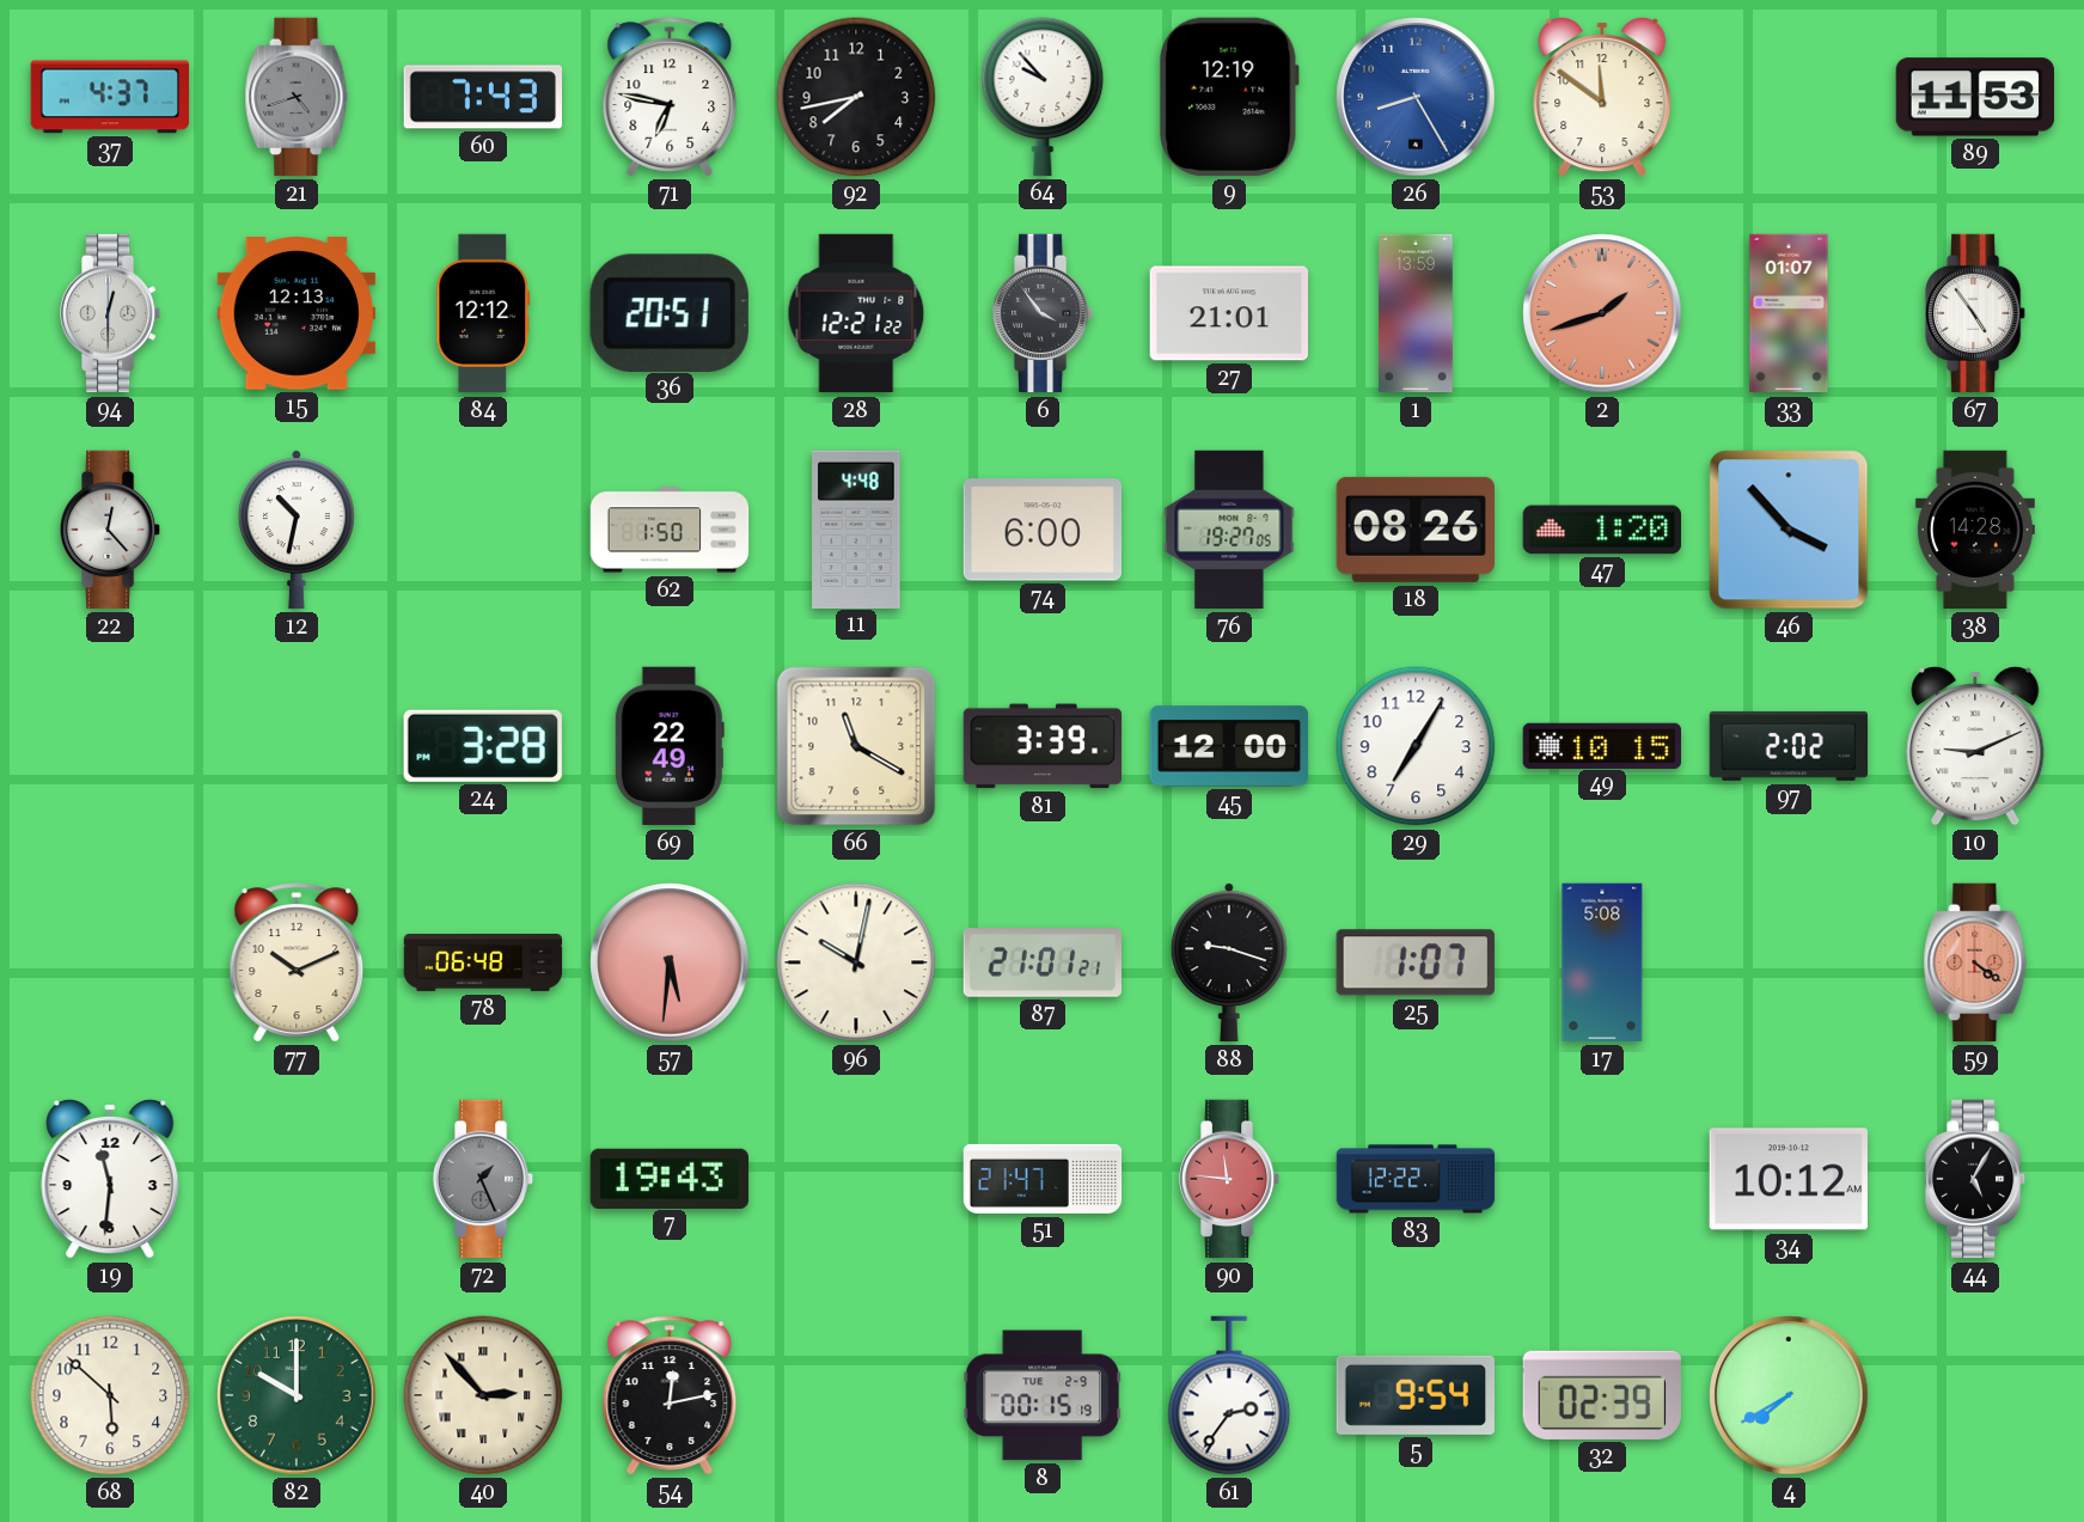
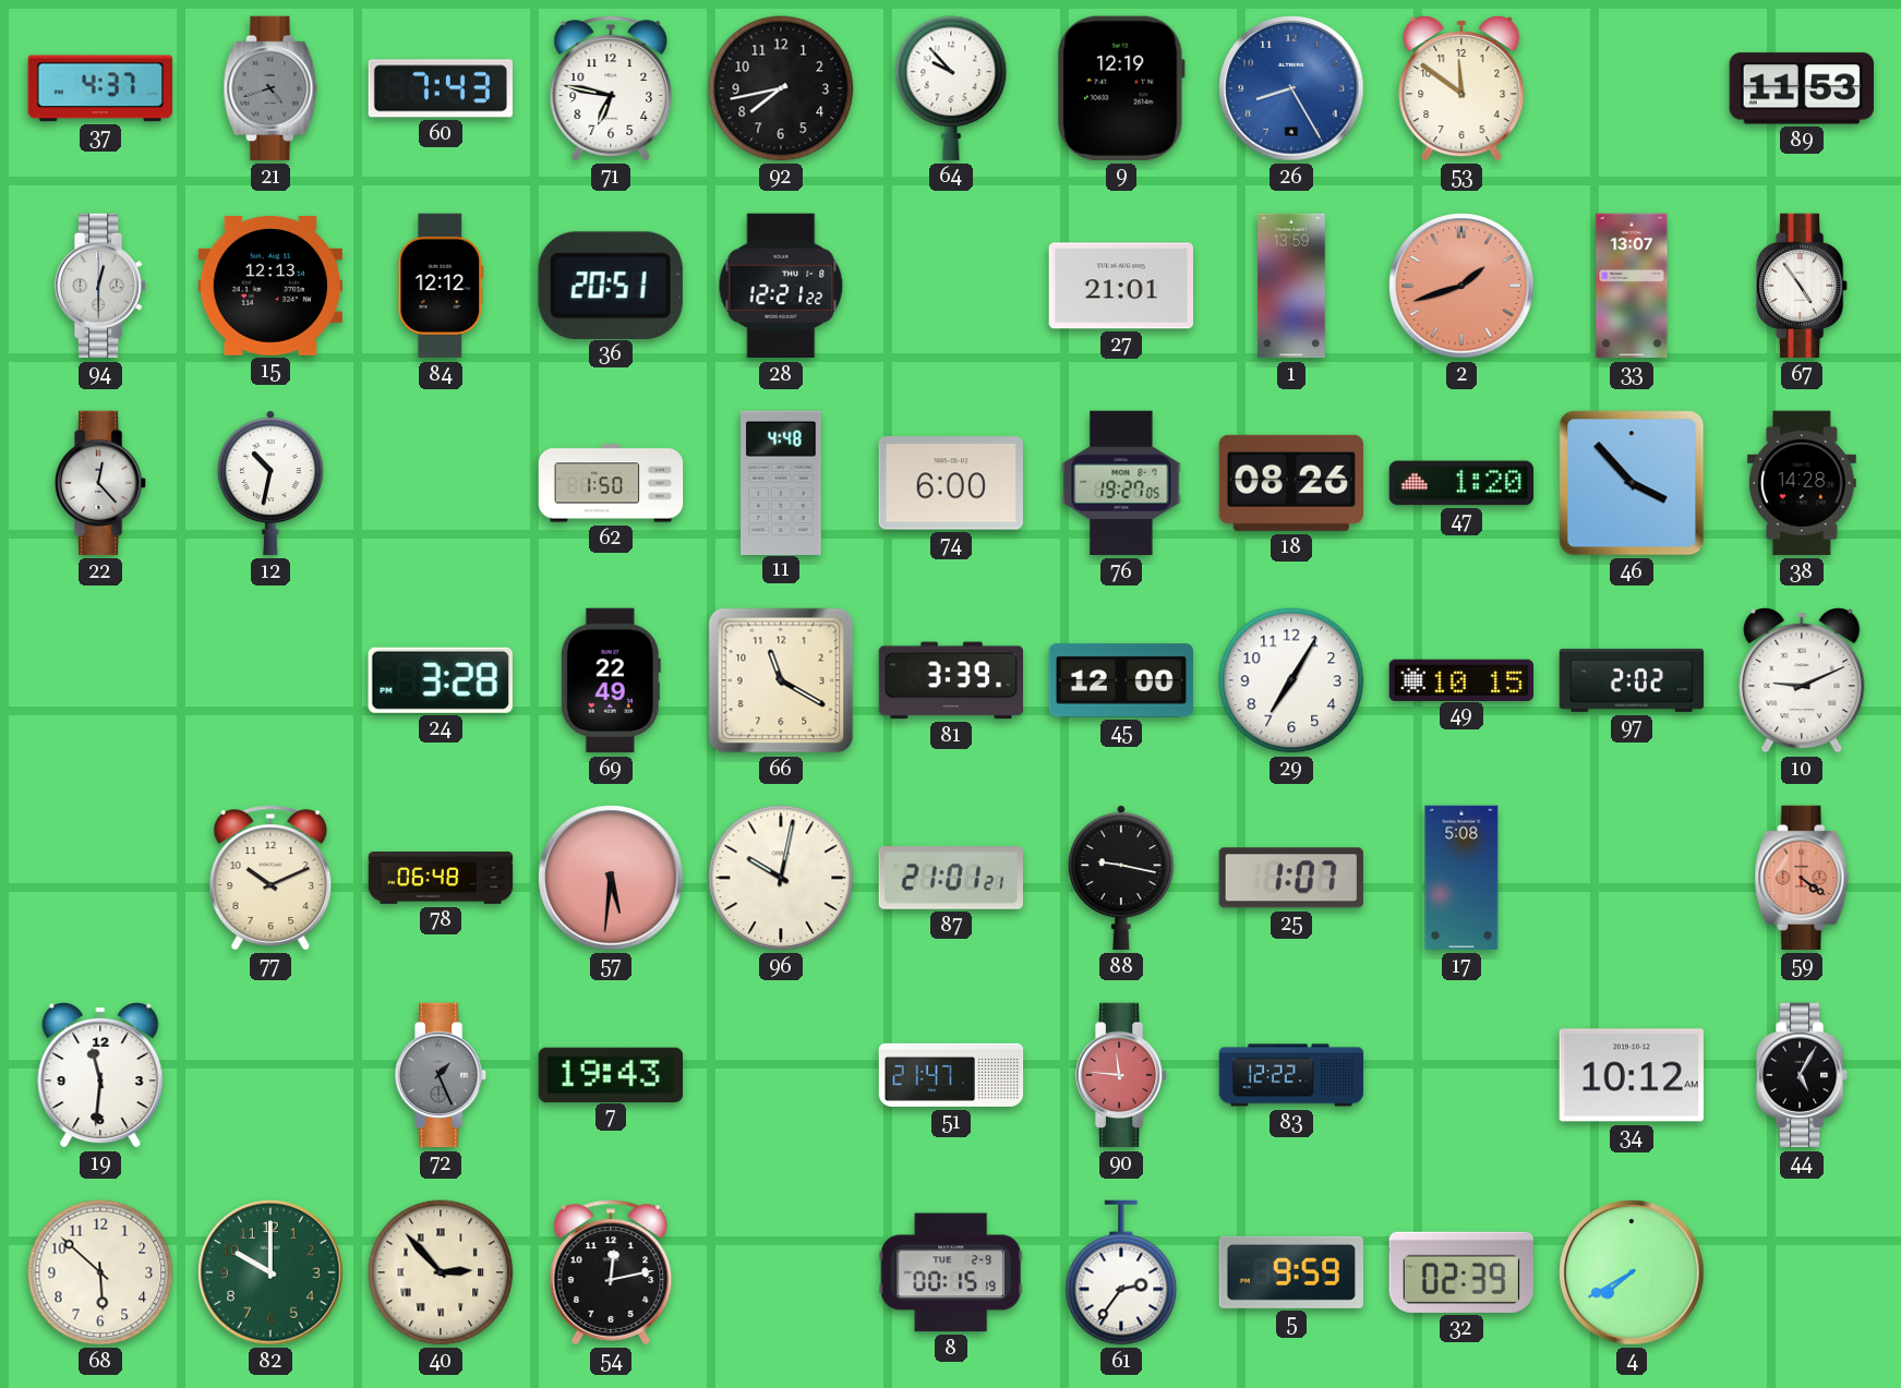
6: 3:54 -> none
33: 01:07 -> 13:07
88: 9:18 -> 9:17
5: 9:54 -> 9:59
